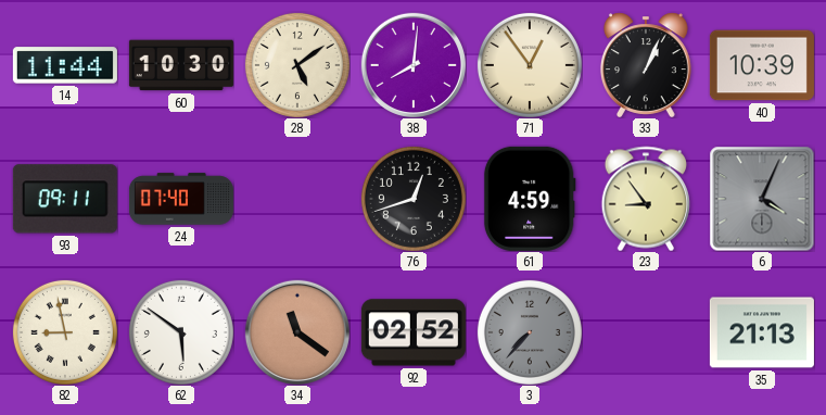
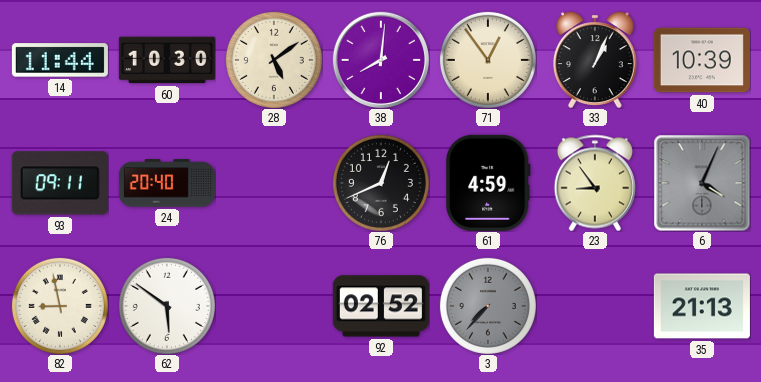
24: 07:40 -> 20:40
76: 12:42 -> 12:41
34: 11:21 -> none
